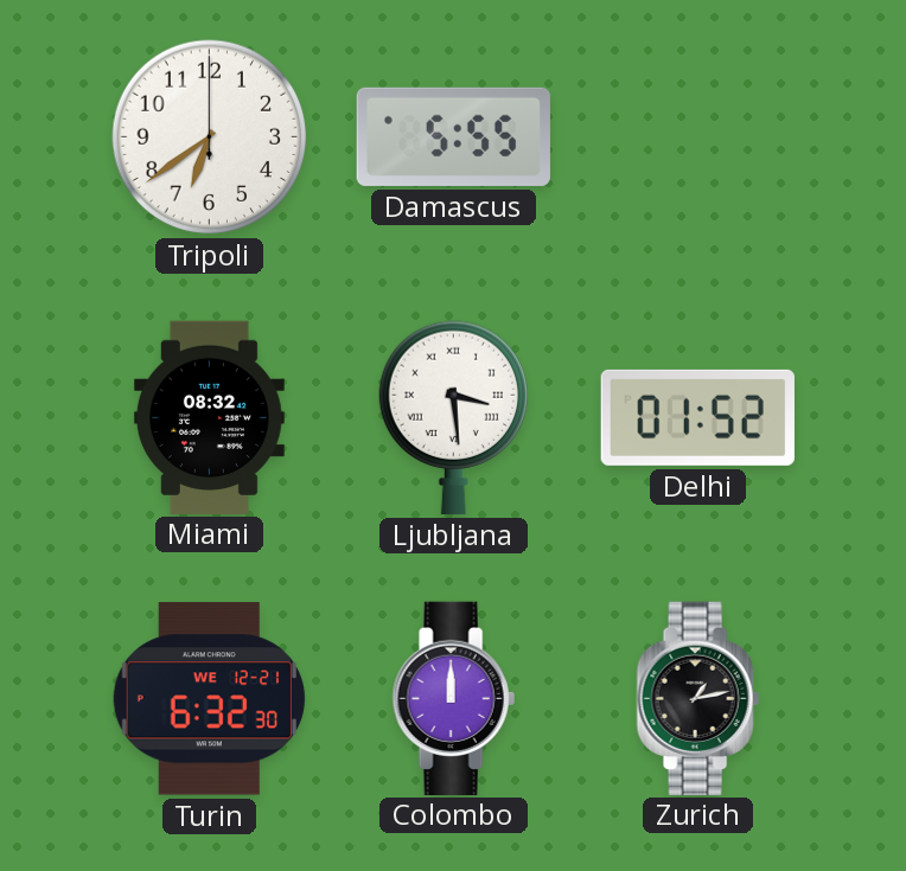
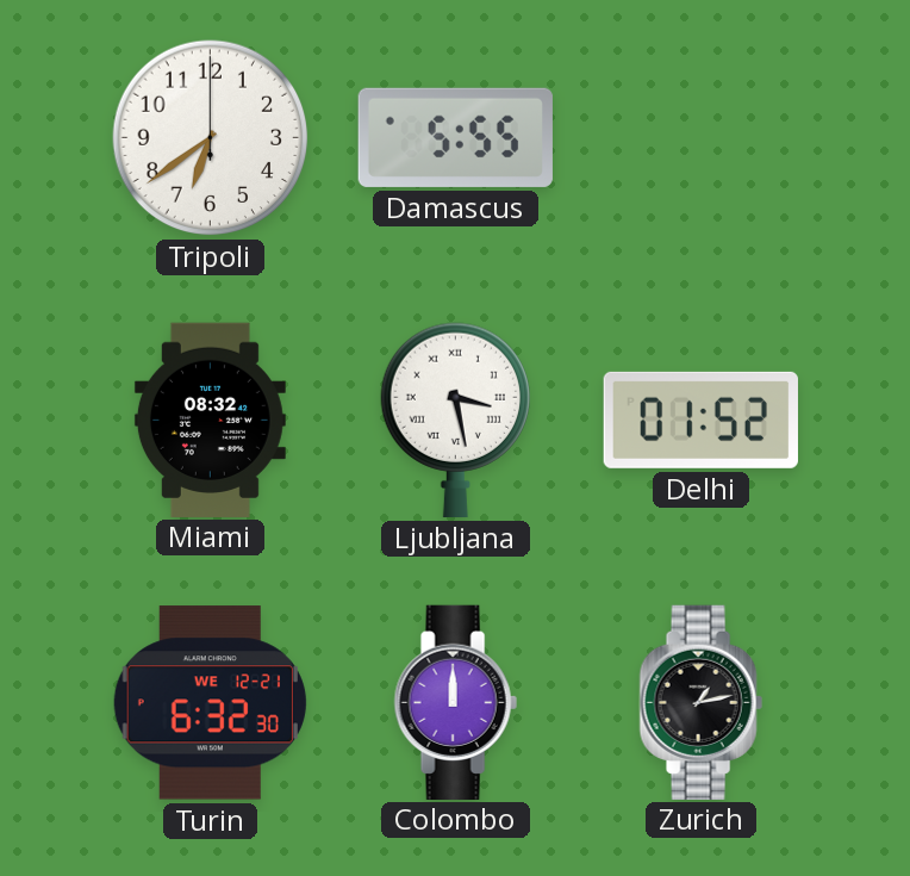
Ljubljana: 3:29 -> 3:28
